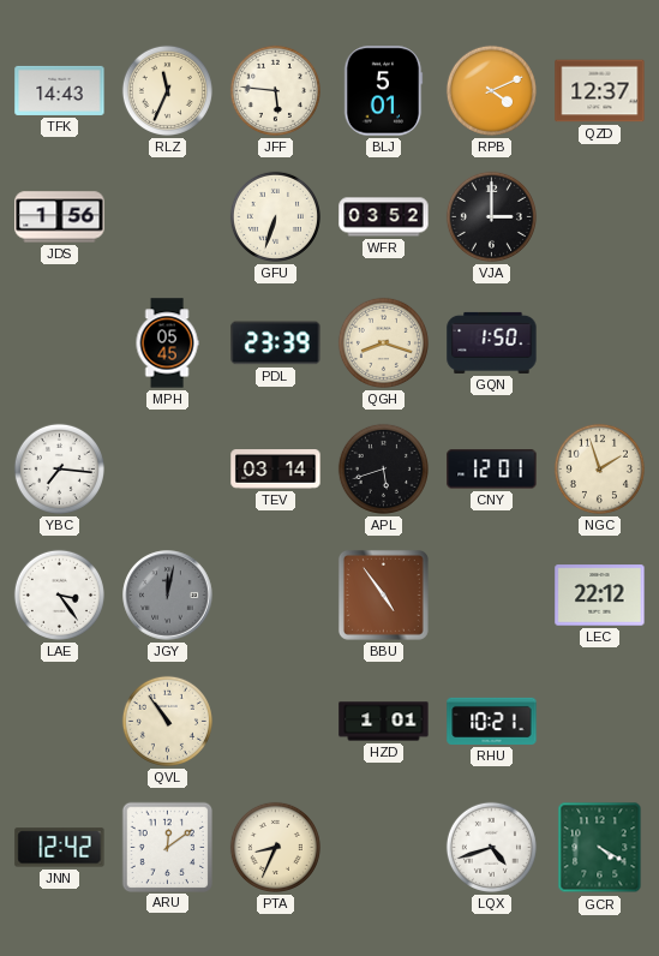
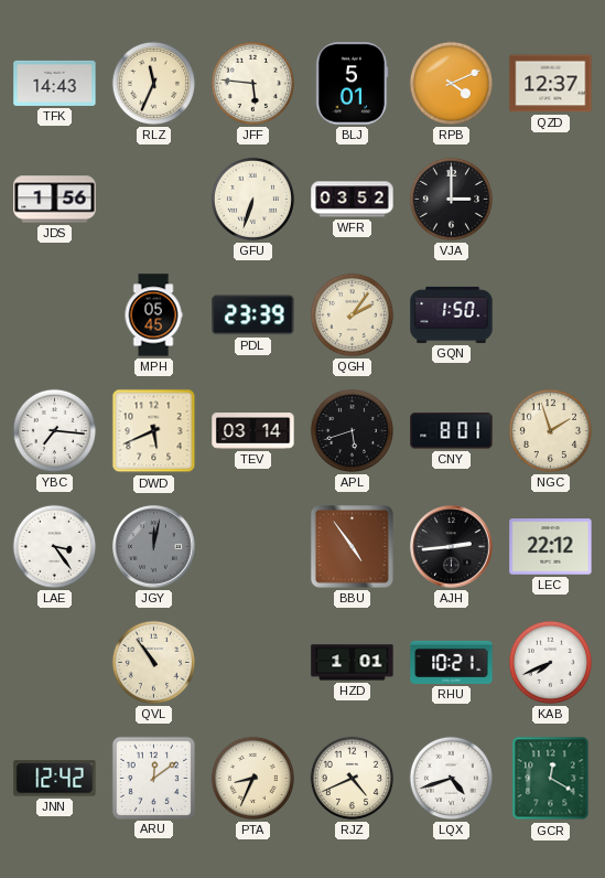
QGH: 8:18 -> 2:06
DWD: none -> 5:41
CNY: 12:01 -> 8:01
AJH: none -> 2:44
KAB: none -> 7:41
RJZ: none -> 4:41
GCR: 4:20 -> 12:20
